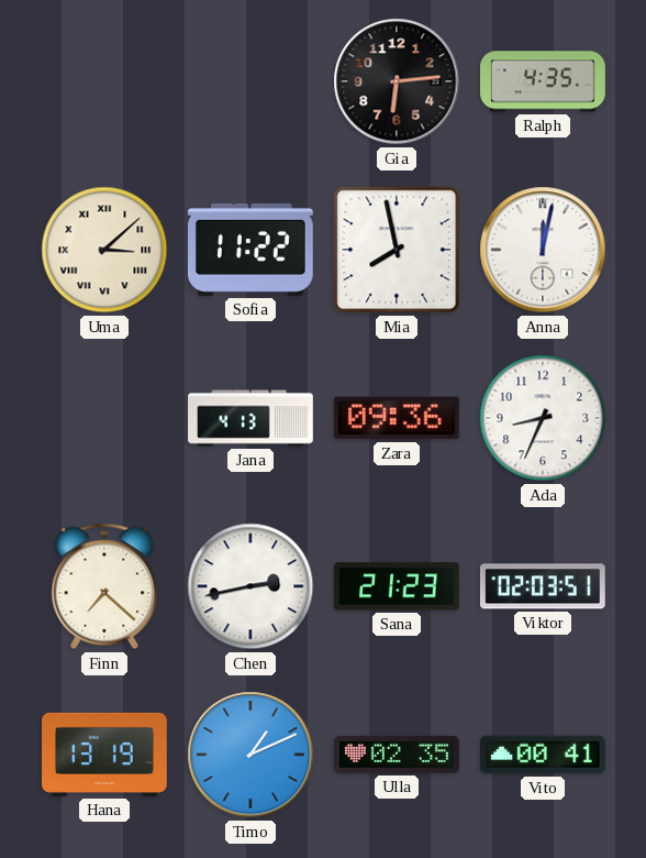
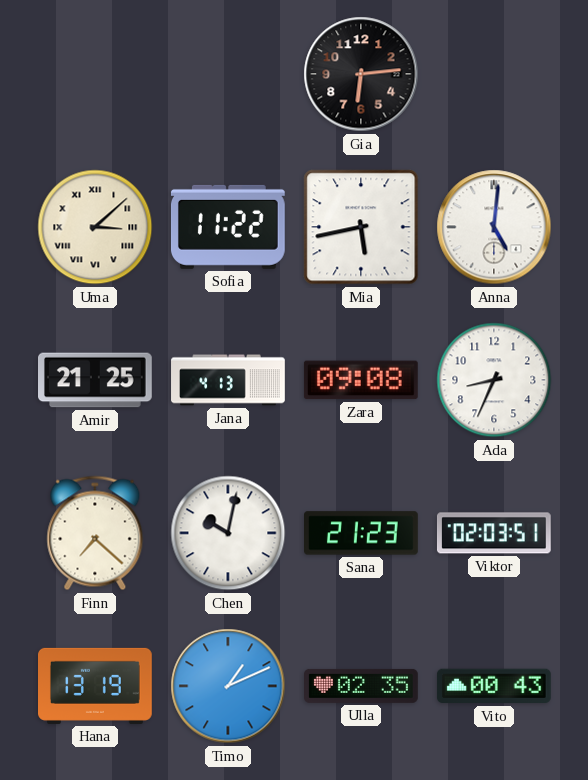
Ralph: 4:35 -> none
Mia: 7:58 -> 5:43
Anna: 12:02 -> 5:01
Amir: none -> 21:25
Zara: 09:36 -> 09:08
Chen: 2:43 -> 10:02
Vito: 00:41 -> 00:43
